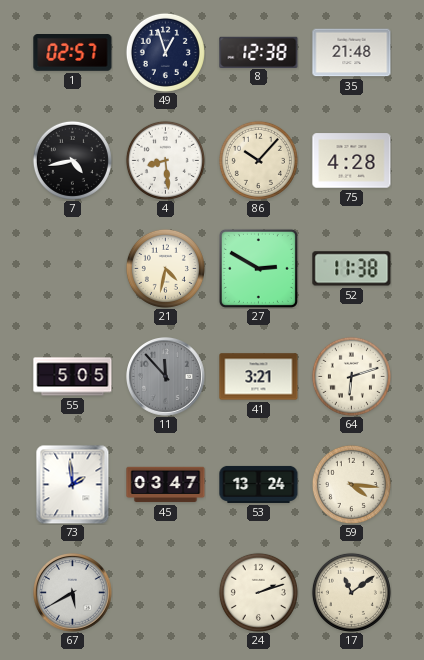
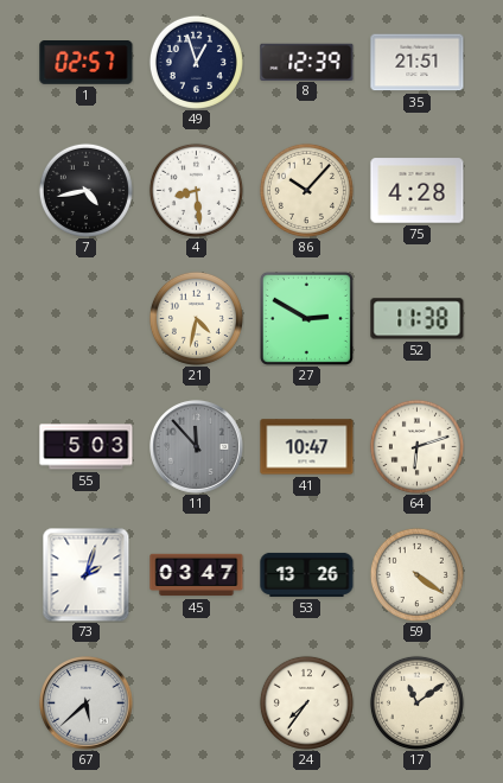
8: 12:38 -> 12:39
35: 21:48 -> 21:51
55: 5:05 -> 5:03
41: 3:21 -> 10:47
73: 1:59 -> 2:03
53: 13:24 -> 13:26
59: 4:16 -> 4:21
67: 5:40 -> 5:38
24: 2:12 -> 7:36
